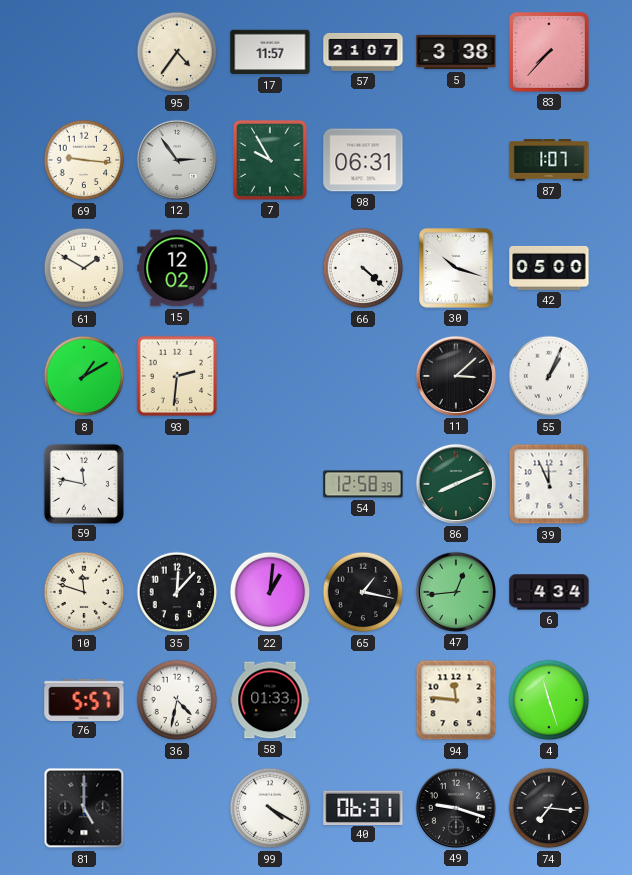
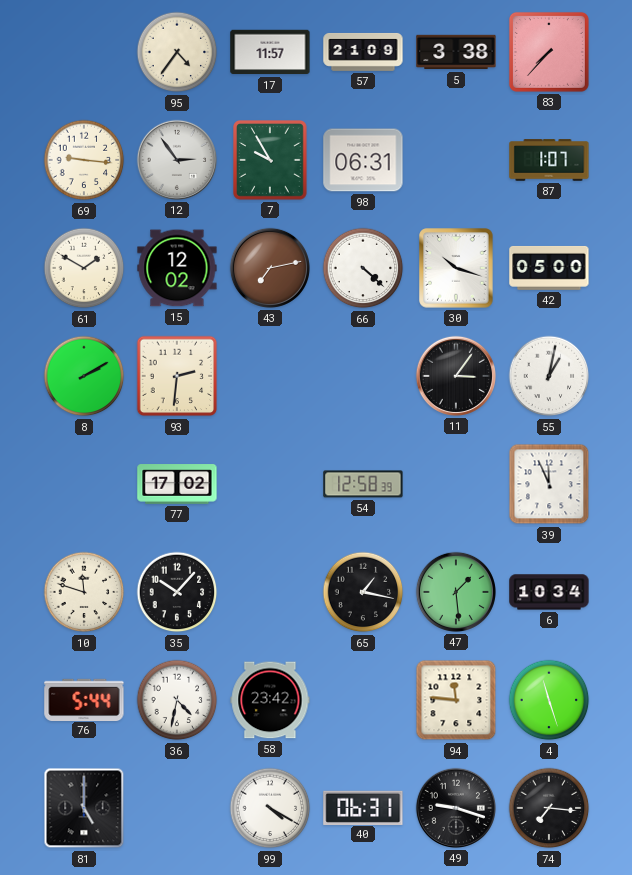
57: 21:07 -> 21:09
43: none -> 7:13
8: 1:10 -> 2:10
11: 3:08 -> 3:06
55: 1:04 -> 1:02
59: 11:47 -> none
77: none -> 17:02
86: 8:11 -> none
35: 12:07 -> 10:07
22: 1:01 -> none
47: 12:44 -> 1:29
6: 4:34 -> 10:34
76: 5:57 -> 5:44
58: 01:33 -> 23:42
